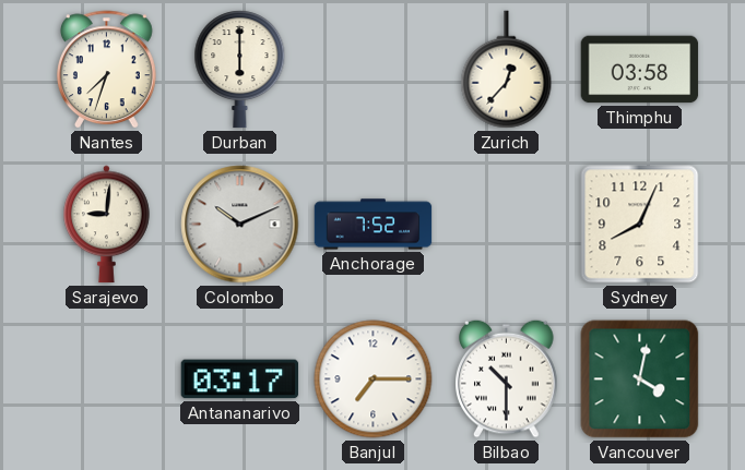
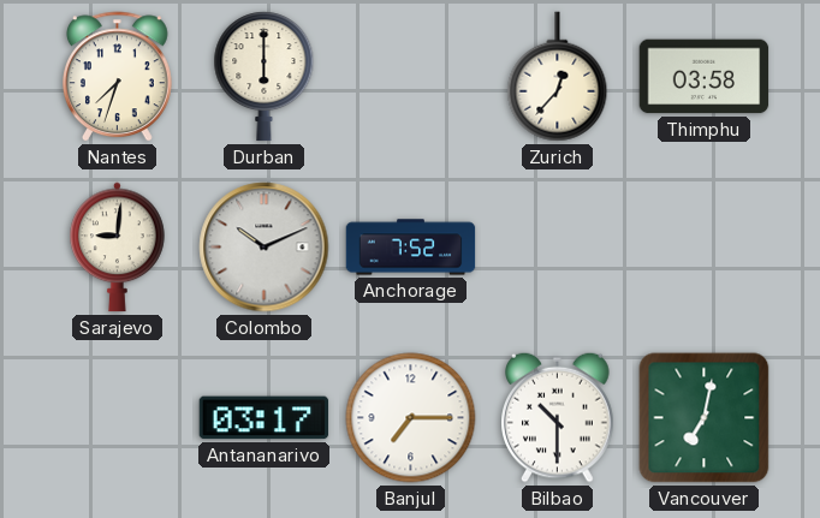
Sydney: 8:04 -> none
Vancouver: 4:02 -> 7:02
